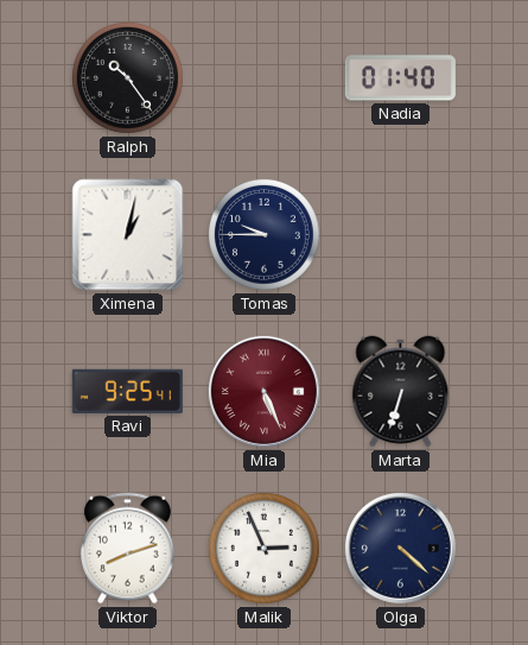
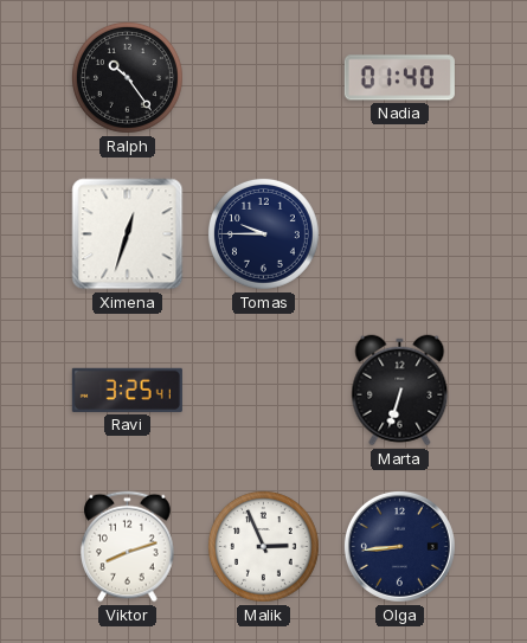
Ximena: 1:02 -> 12:33
Ravi: 9:25 -> 3:25
Mia: 5:26 -> none
Olga: 4:22 -> 8:44
